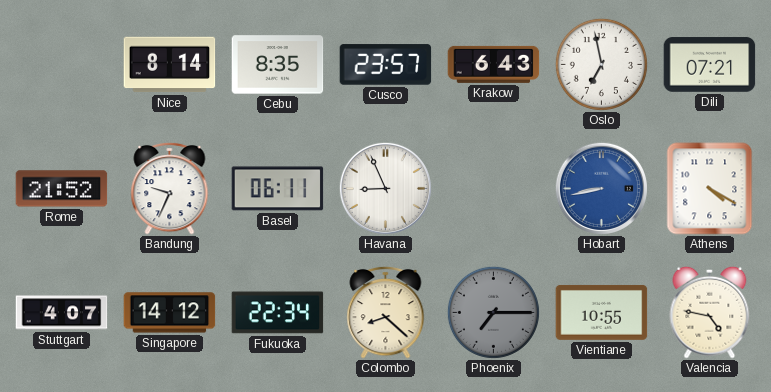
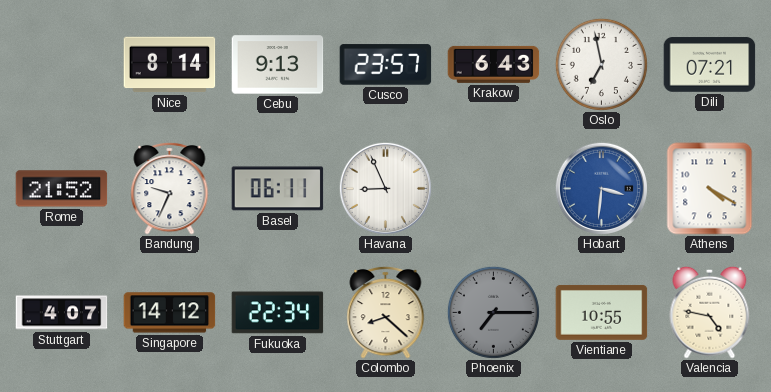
Cebu: 8:35 -> 9:13
Hobart: 8:43 -> 3:31
